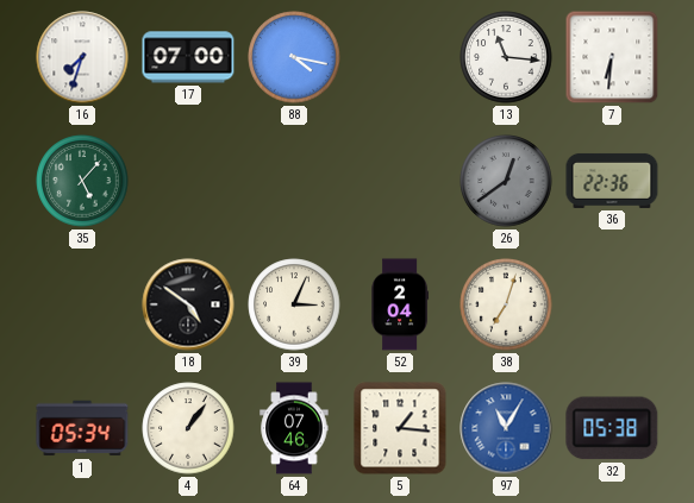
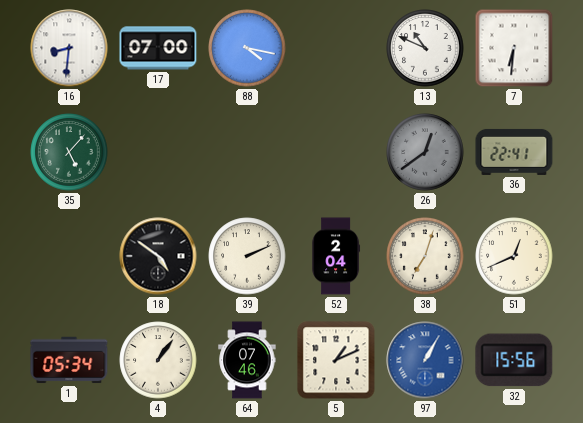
16: 7:33 -> 8:31
13: 11:16 -> 10:49
36: 22:36 -> 22:41
39: 3:04 -> 2:11
51: none -> 12:41
5: 1:16 -> 1:11
97: 11:05 -> 1:05
32: 05:38 -> 15:56
